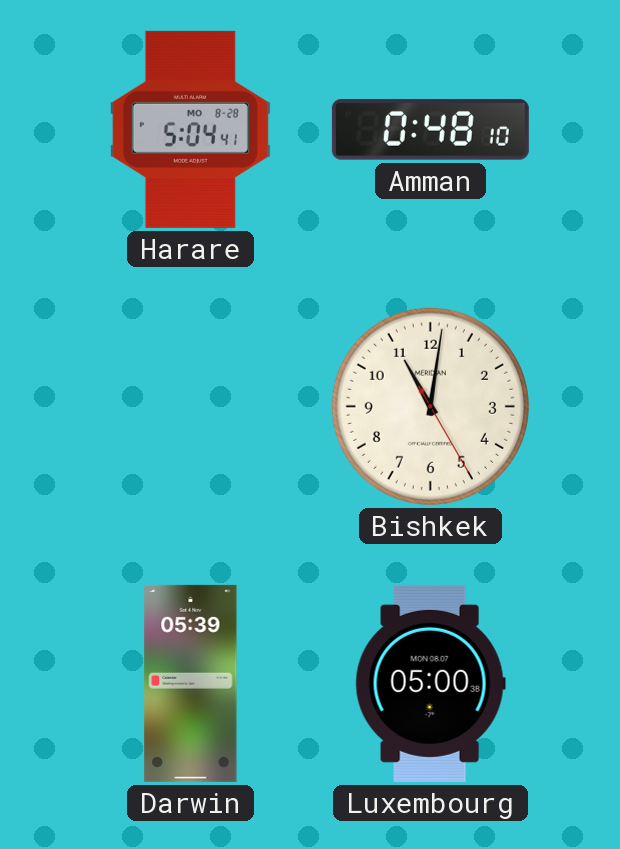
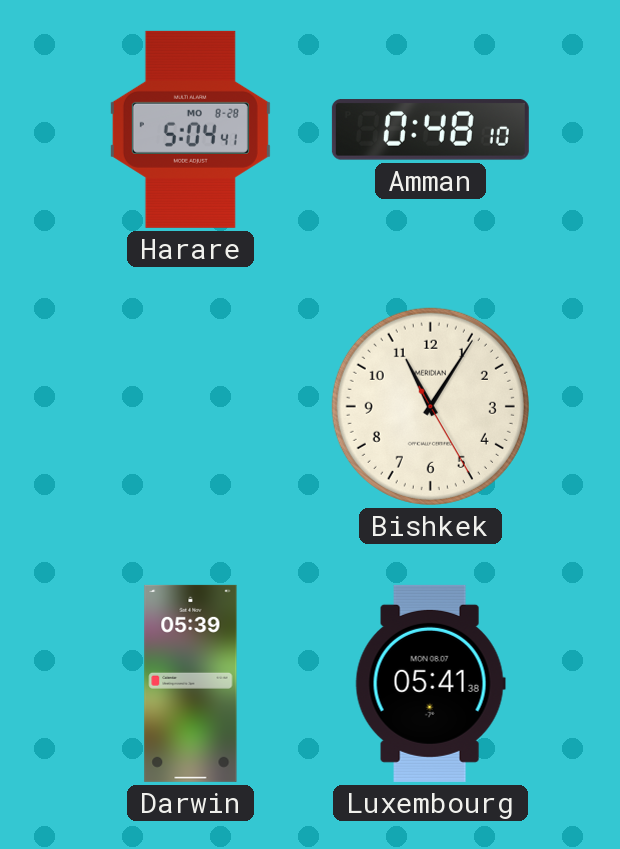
Bishkek: 11:01 -> 11:05
Luxembourg: 05:00 -> 05:41
